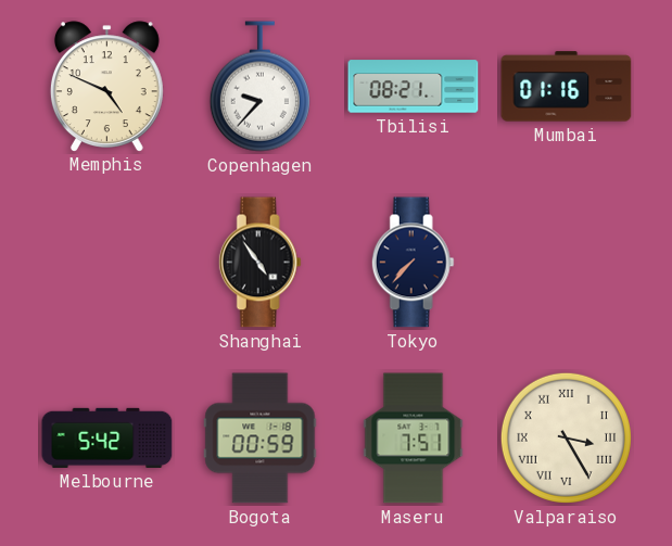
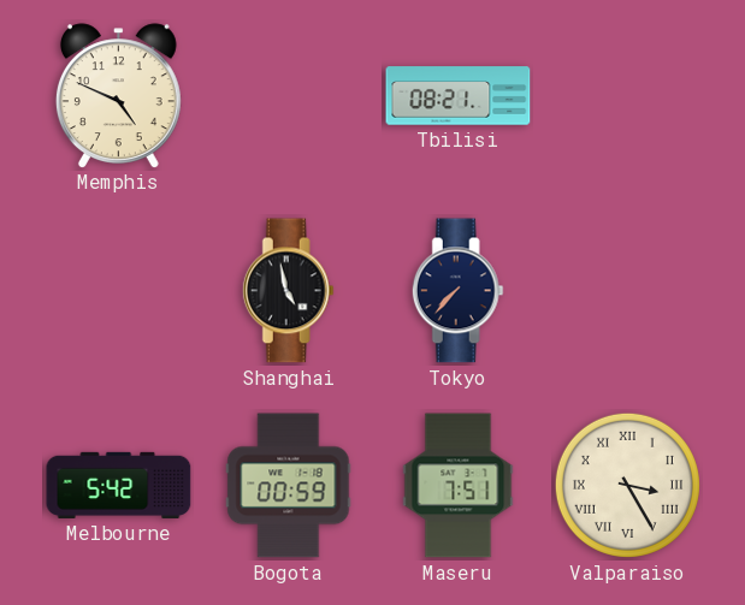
Copenhagen: 9:37 -> none
Mumbai: 01:16 -> none
Shanghai: 4:54 -> 4:58
